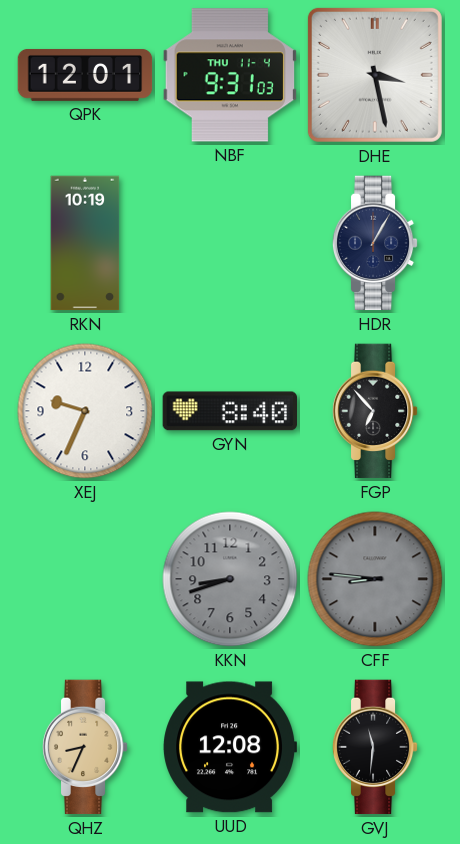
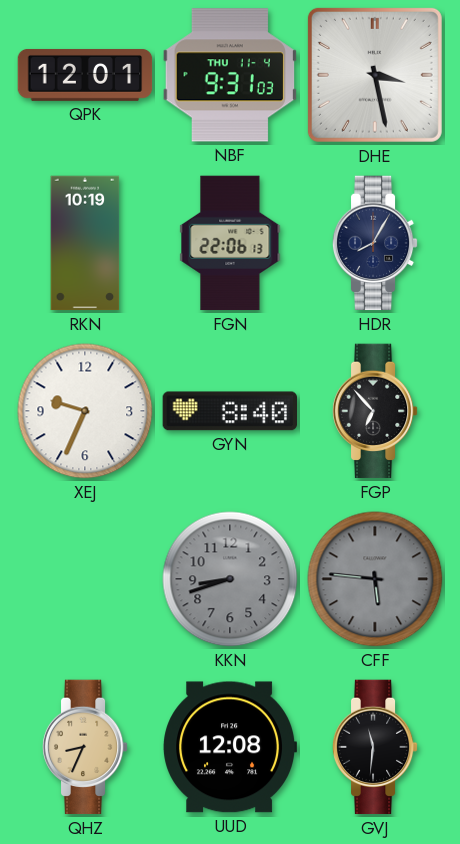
FGN: none -> 22:06
HDR: 1:05 -> 8:05
CFF: 8:46 -> 5:46
